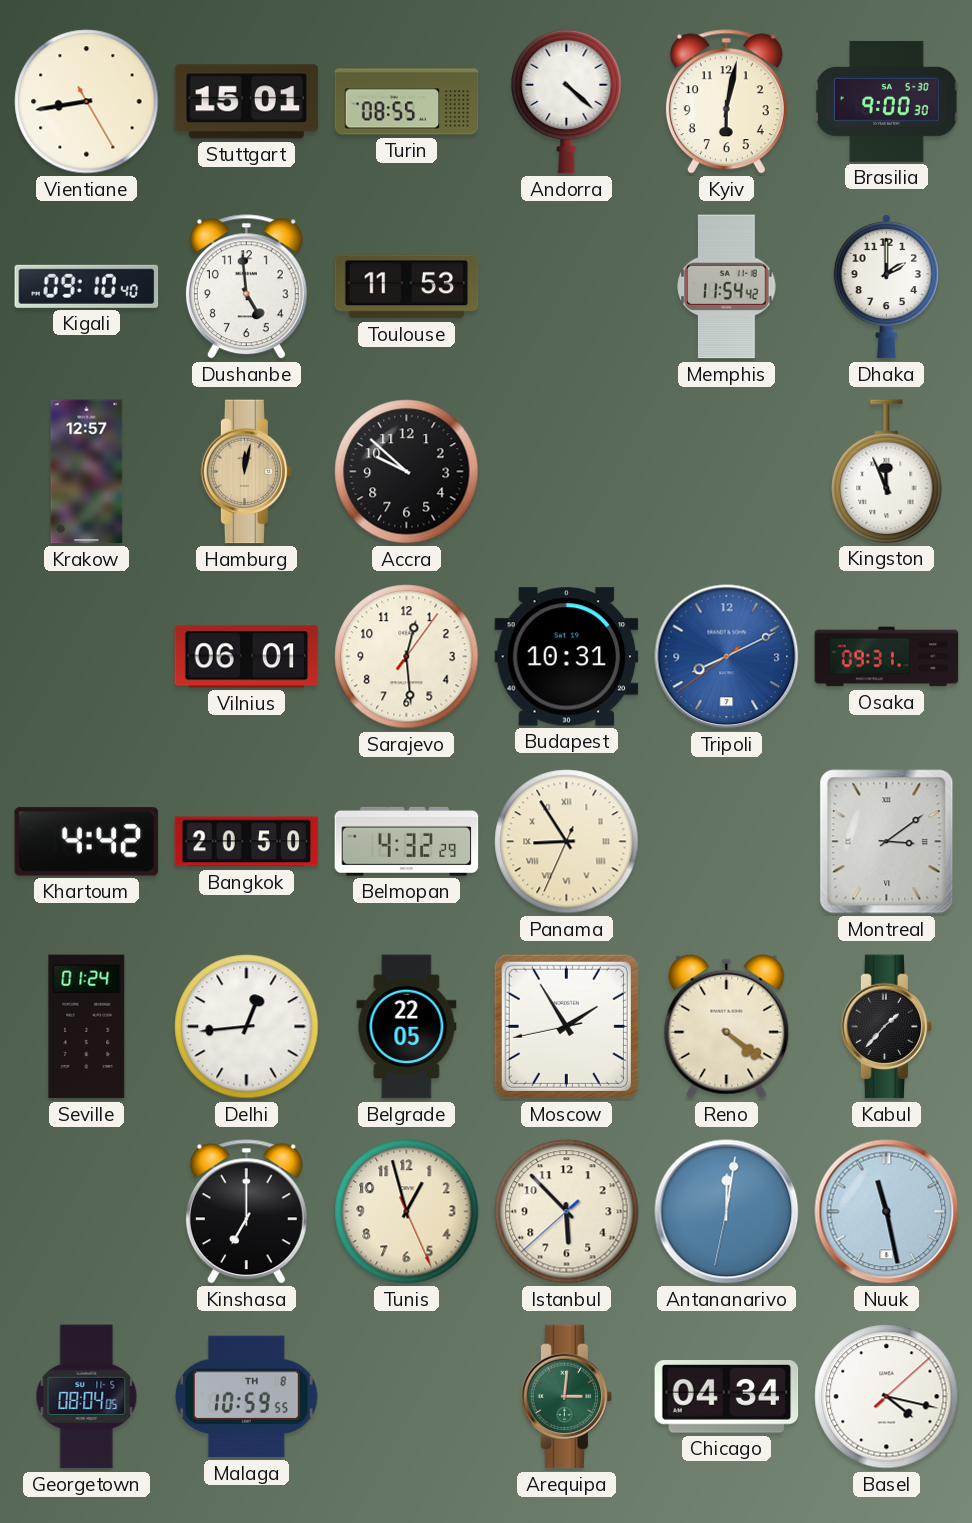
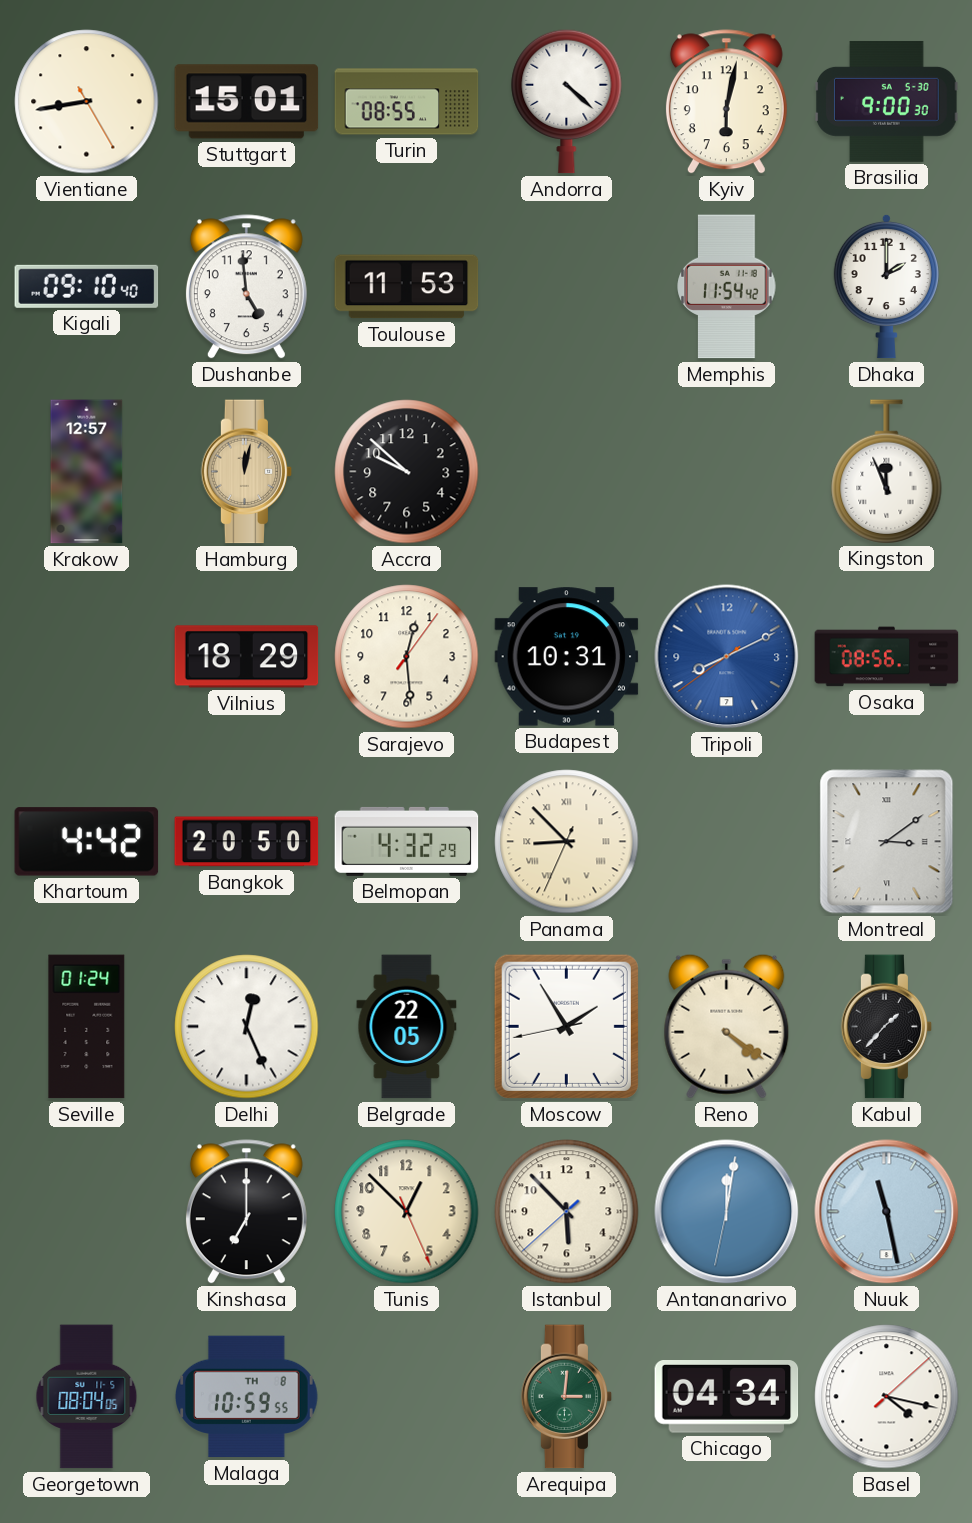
Vilnius: 06:01 -> 18:29
Osaka: 09:31 -> 08:56
Panama: 8:54 -> 8:52
Delhi: 12:44 -> 12:26
Tunis: 12:57 -> 12:52
